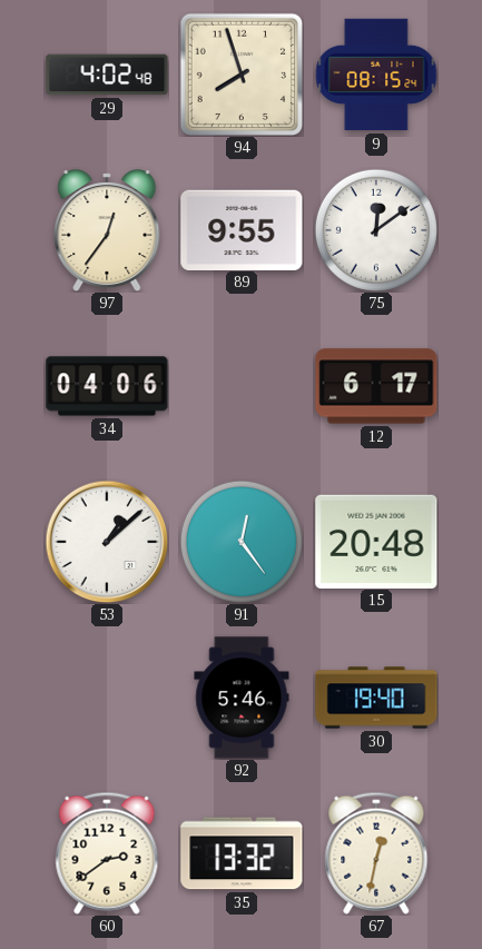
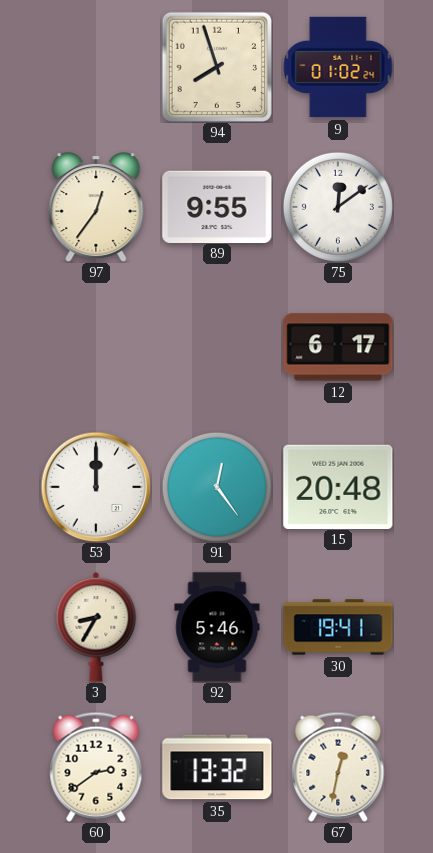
29: 4:02 -> none
9: 08:15 -> 01:02
34: 04:06 -> none
53: 1:08 -> 12:00
3: none -> 8:35
30: 19:40 -> 19:41
